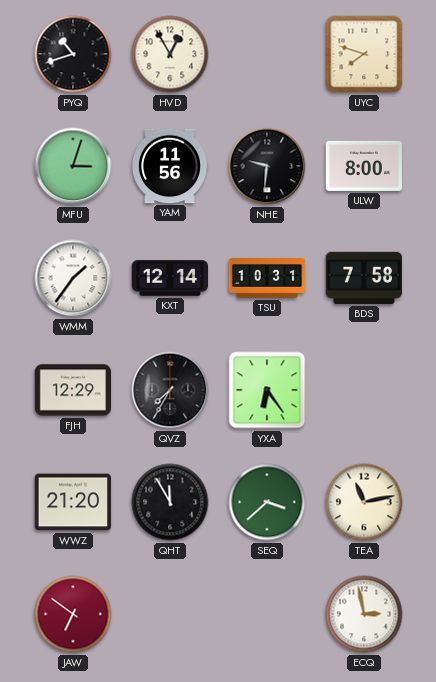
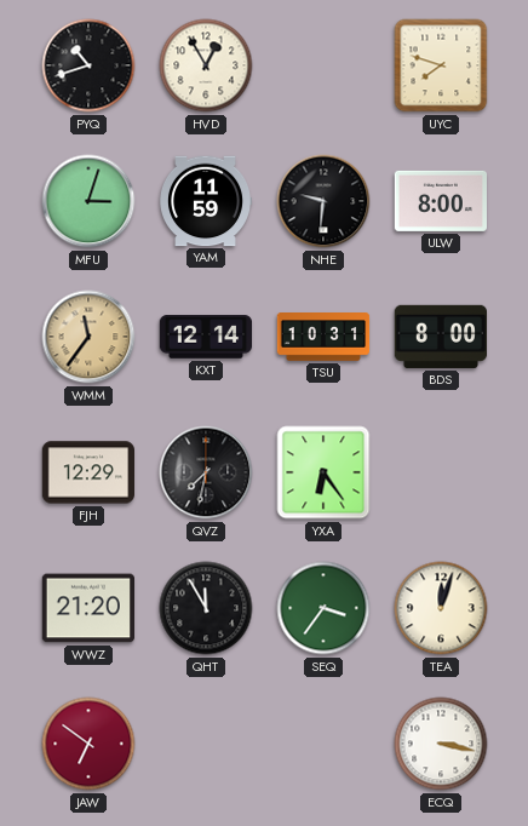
YAM: 11:56 -> 11:59
WMM: 1:36 -> 11:36
WMM dial: white -> champagne
BDS: 7:58 -> 8:00
QVZ: 7:35 -> 7:32
SEQ: 3:38 -> 3:36
TEA: 11:13 -> 12:03
ECQ: 2:58 -> 3:17
